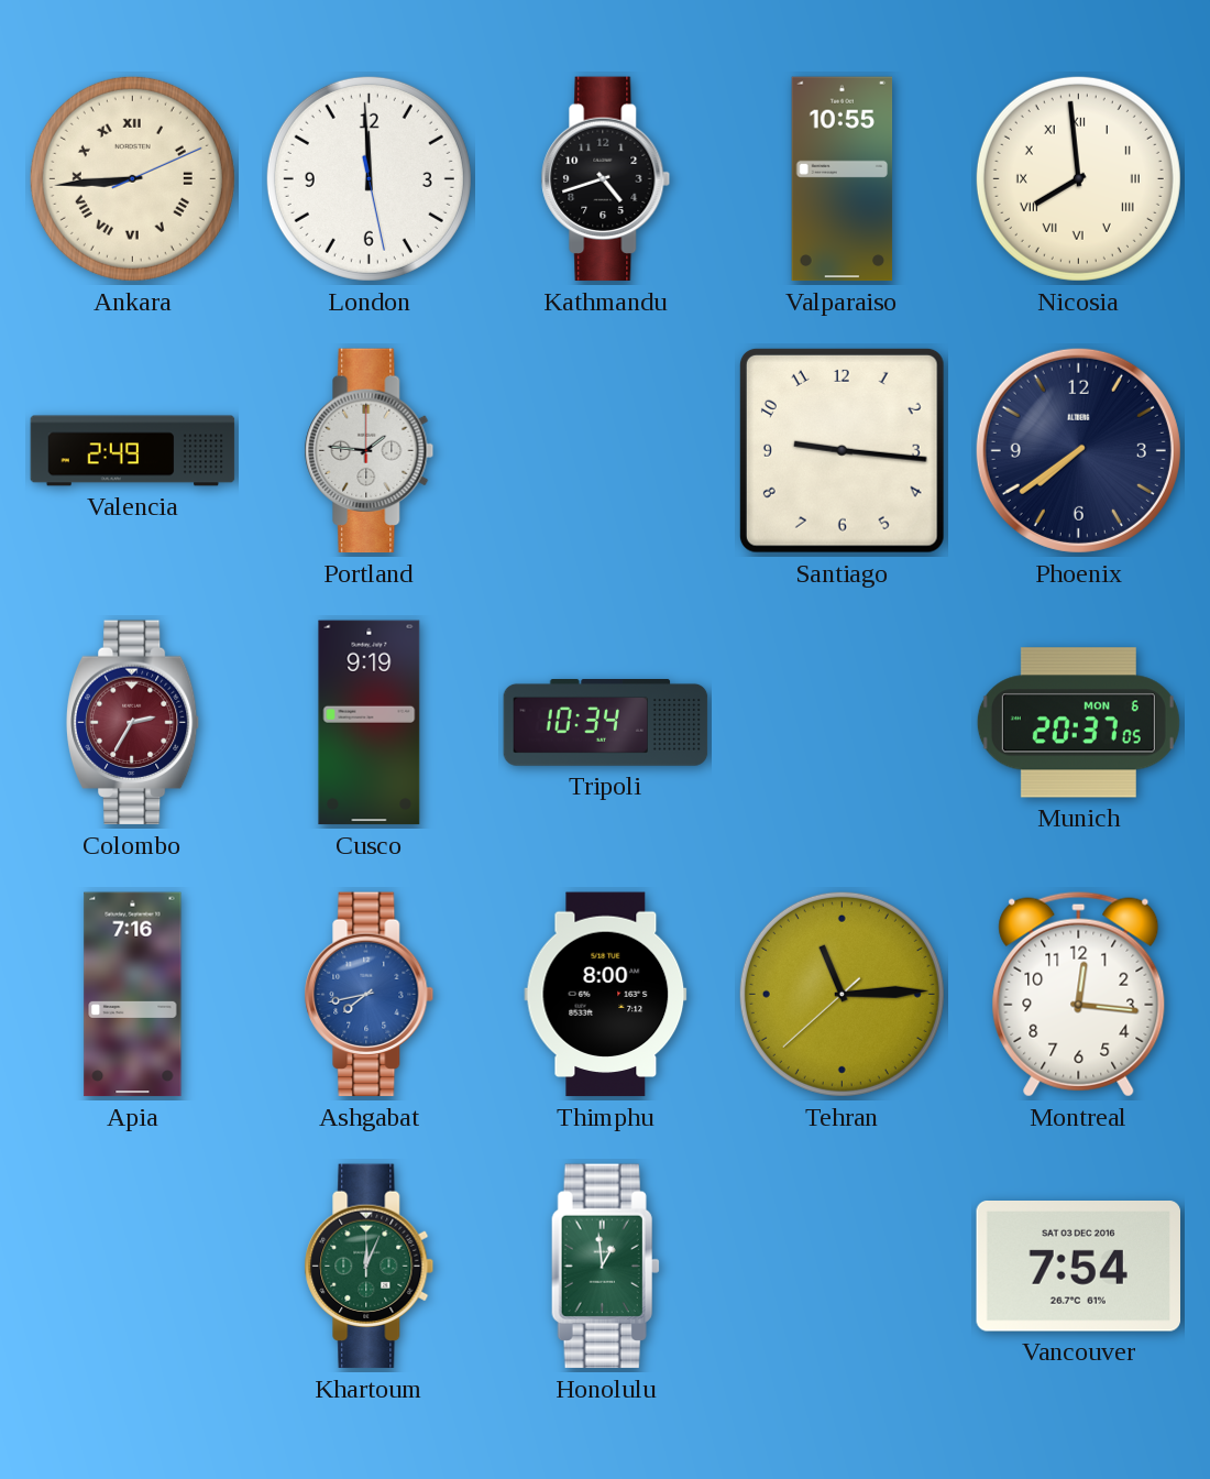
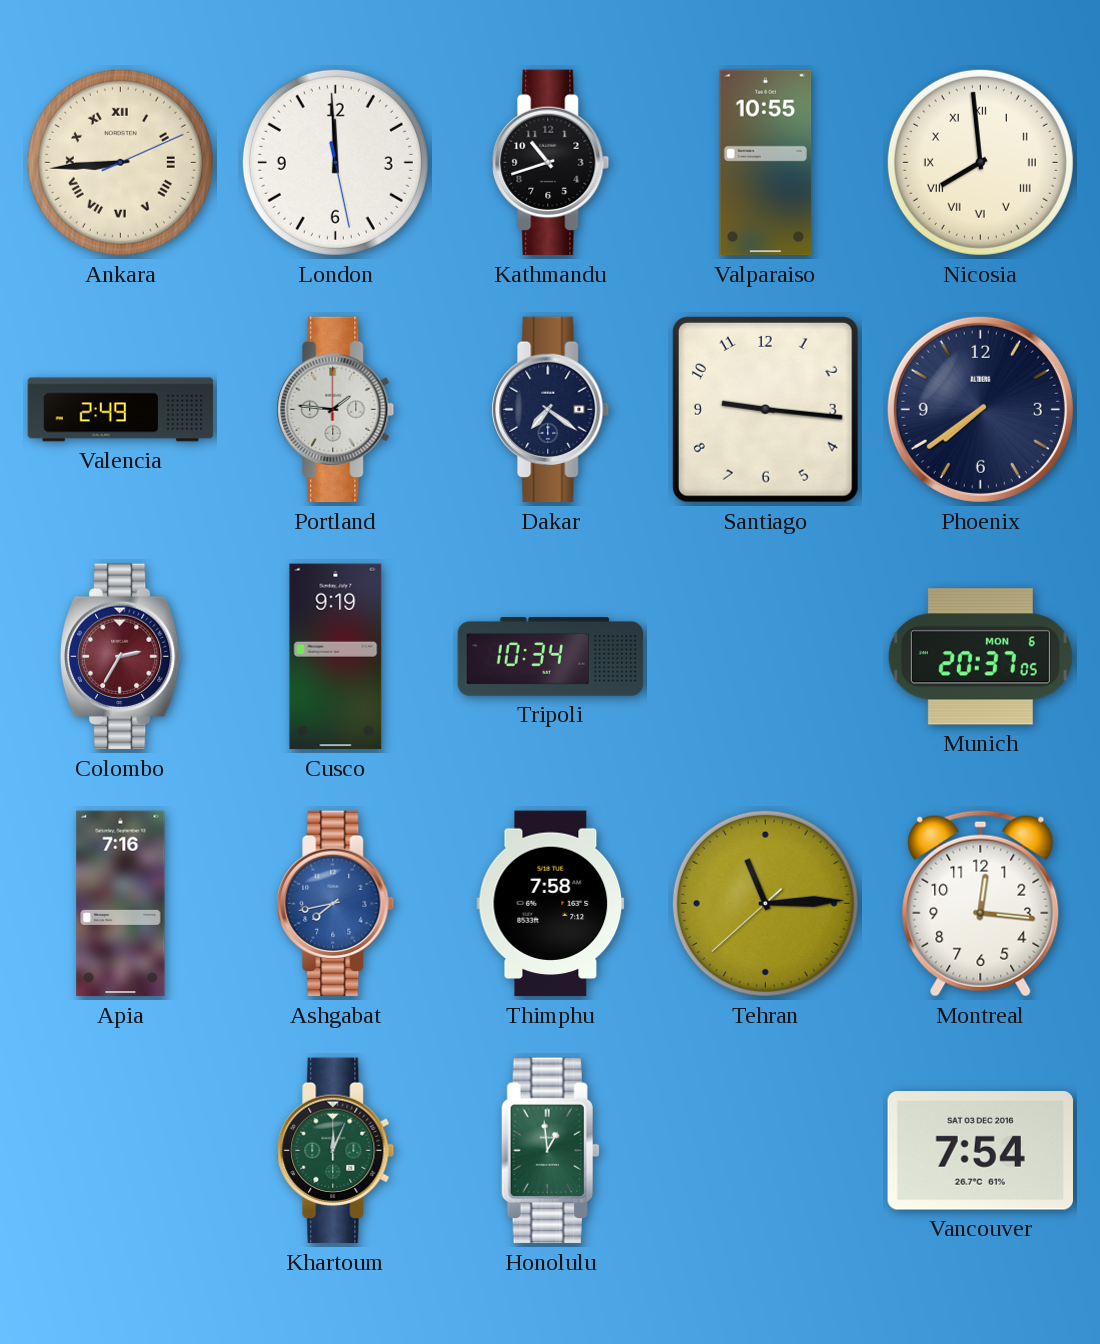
Kathmandu: 4:42 -> 10:42
Dakar: none -> 7:21
Thimphu: 8:00 -> 7:58
